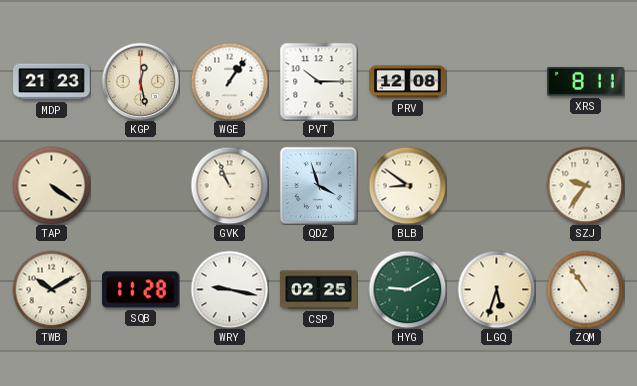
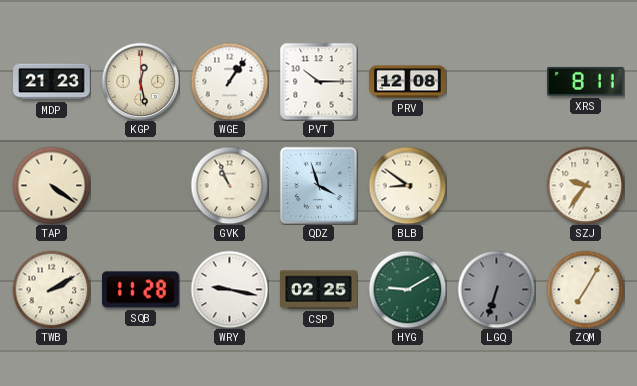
TWB: 10:10 -> 2:10
LGQ: 5:33 -> 6:33
LGQ dial: cream -> grey
ZQM: 10:54 -> 7:05
